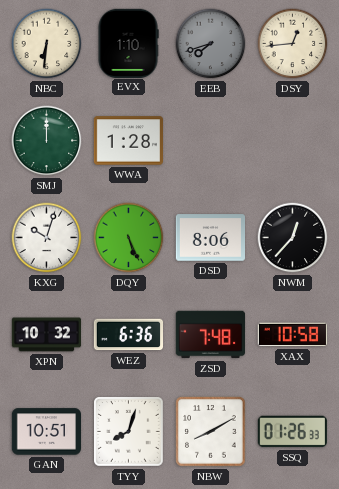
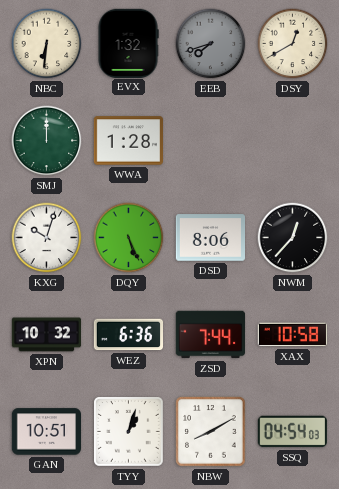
EVX: 1:10 -> 1:32
DSY: 12:44 -> 12:40
ZSD: 7:48 -> 7:44
TYY: 8:03 -> 1:03
SSQ: 01:26 -> 04:54
